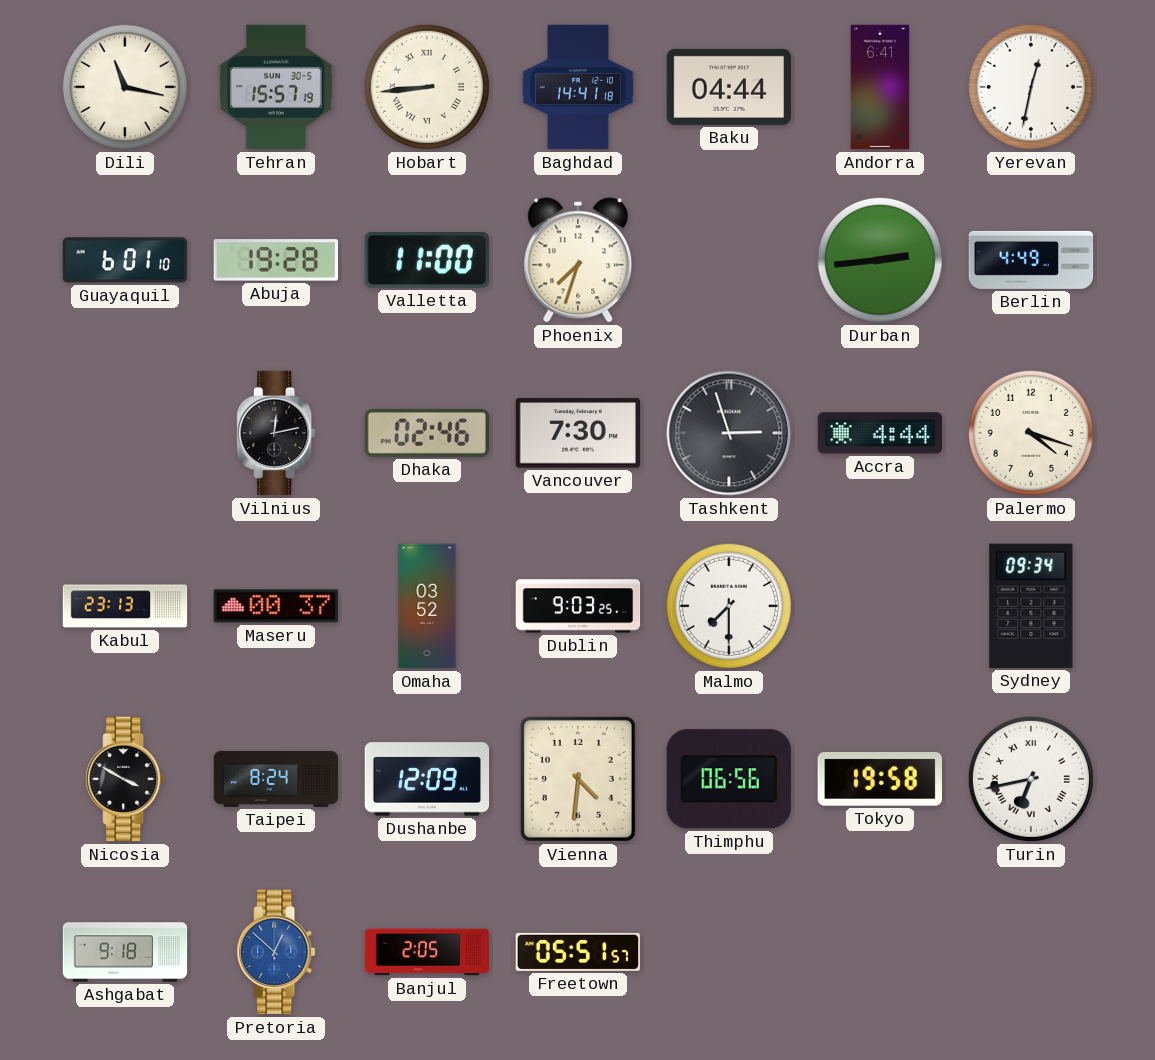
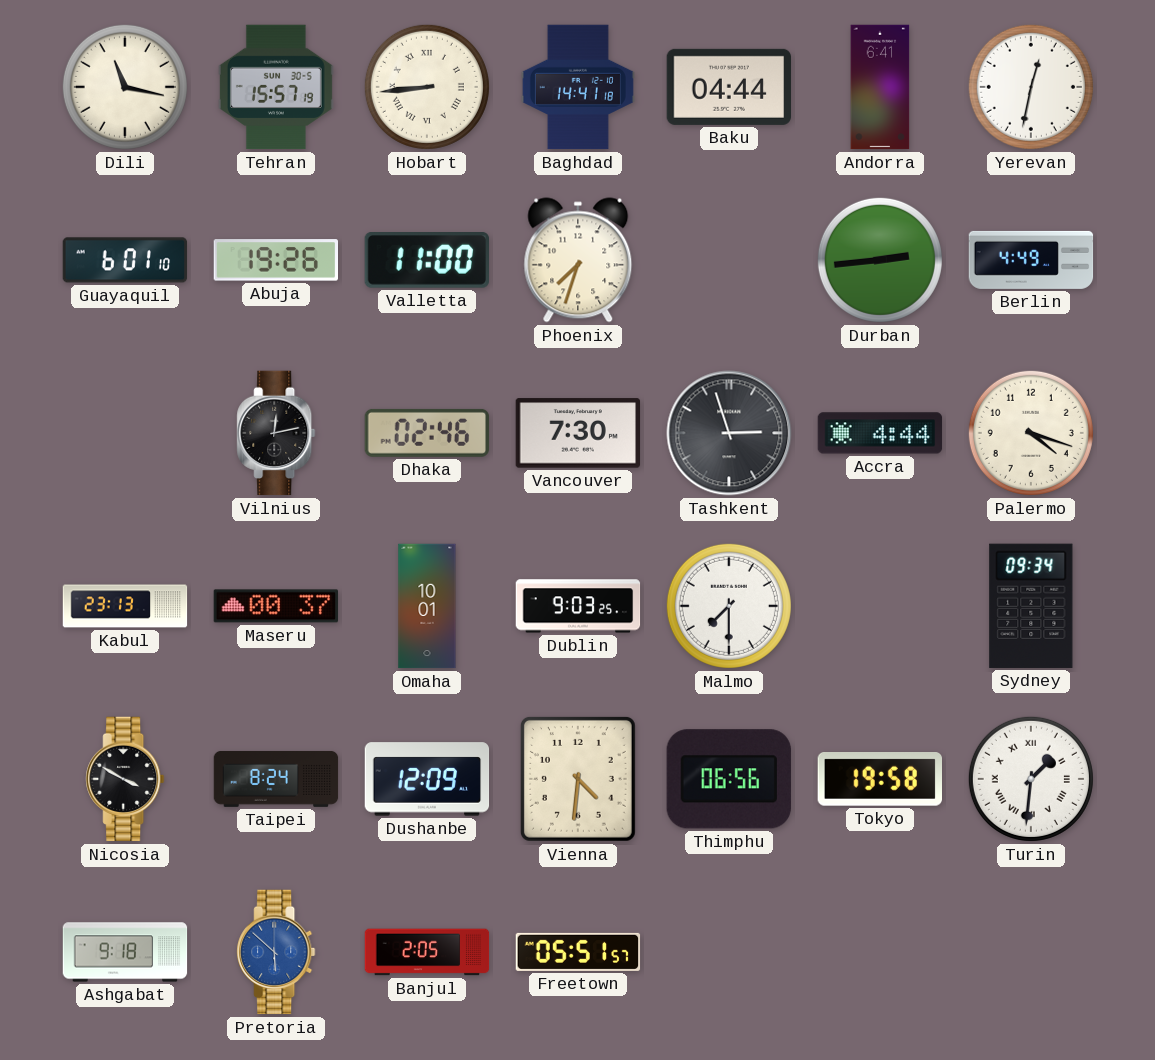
Abuja: 19:28 -> 19:26
Omaha: 03:52 -> 10:01
Turin: 6:43 -> 1:31
Pretoria: 12:52 -> 5:52
